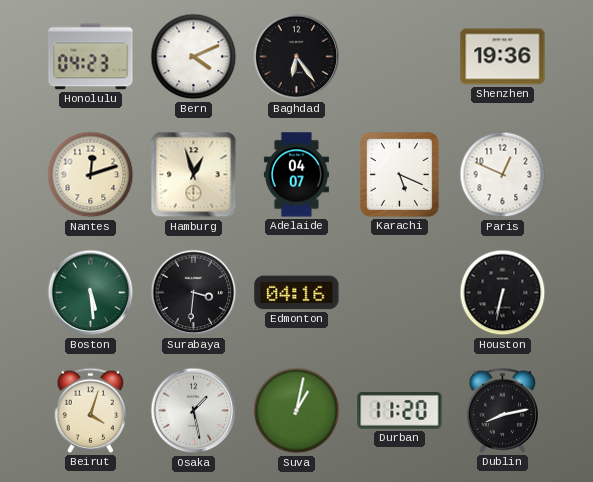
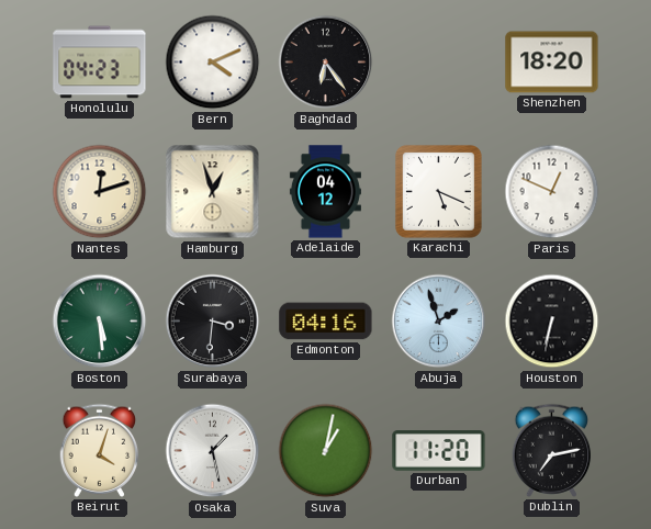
Shenzhen: 19:36 -> 18:20
Adelaide: 04:07 -> 04:12
Abuja: none -> 1:57
Dublin: 8:13 -> 7:13
